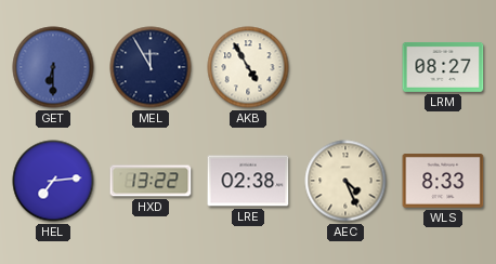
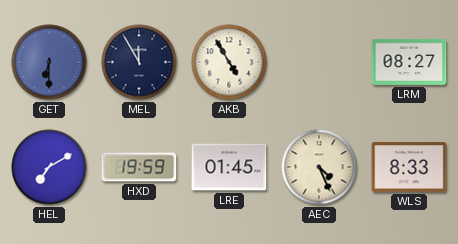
HEL: 7:14 -> 7:10
HXD: 13:22 -> 19:59
LRE: 02:38 -> 01:45
